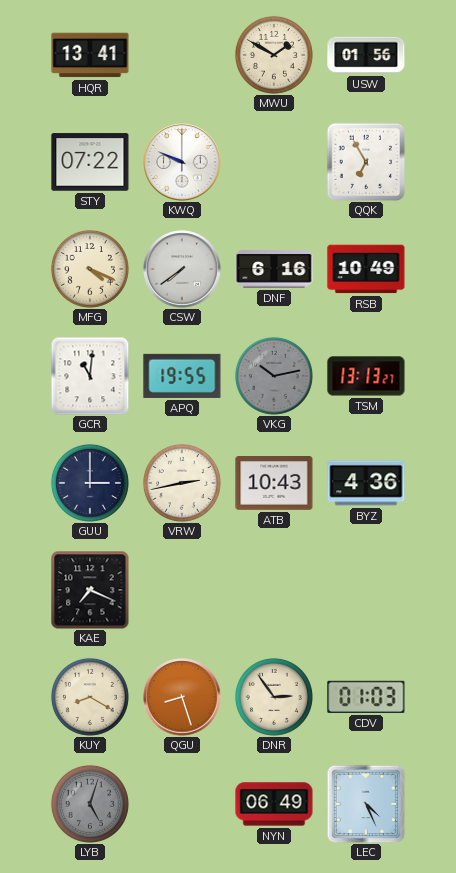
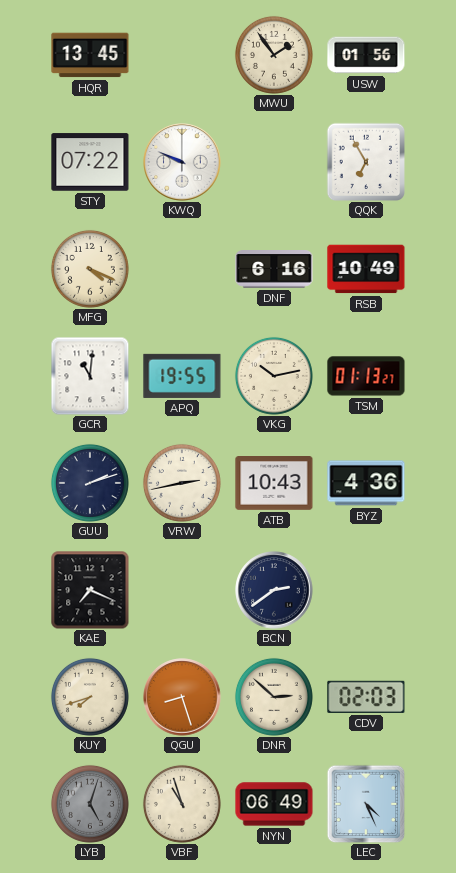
HQR: 13:41 -> 13:45
MWU: 1:50 -> 1:54
CSW: 7:39 -> none
VKG dial: grey -> cream
TSM: 13:13 -> 01:13
GUU: 3:00 -> 2:12
BCN: none -> 2:39
KUY: 8:20 -> 7:42
DNR: 2:54 -> 2:52
CDV: 01:03 -> 02:03
VBF: none -> 10:57
